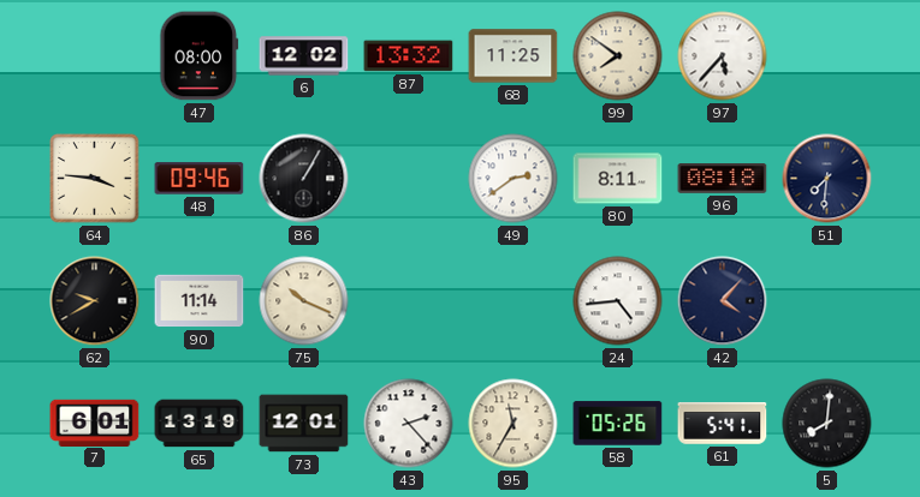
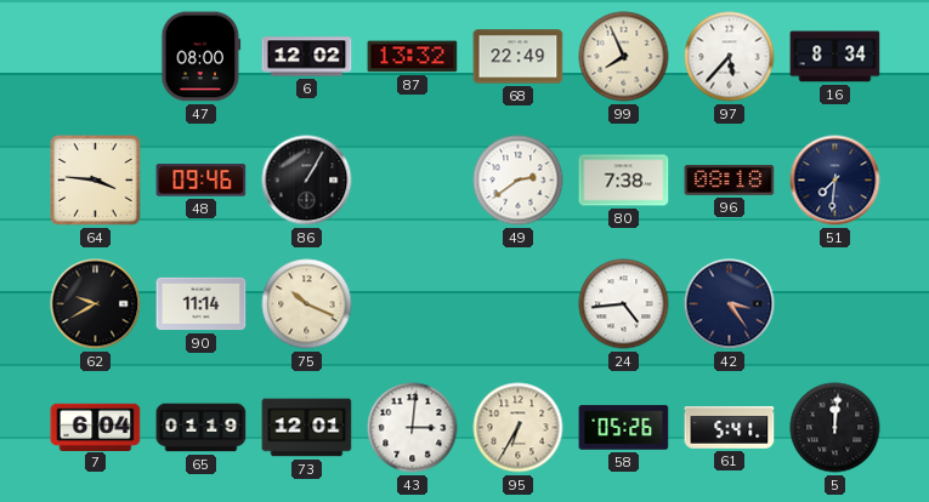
68: 11:25 -> 22:49
99: 7:51 -> 7:56
16: none -> 8:34
80: 8:11 -> 7:38
42: 4:07 -> 3:24
7: 6:01 -> 6:04
65: 13:19 -> 01:19
43: 2:23 -> 3:01
95: 11:35 -> 6:35
5: 8:01 -> 12:01
